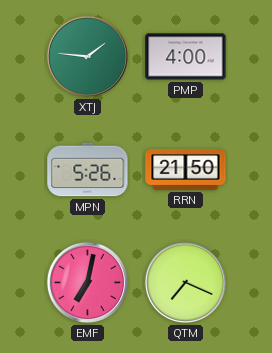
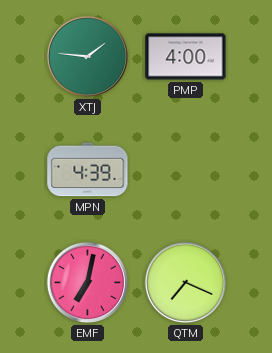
MPN: 5:26 -> 4:39
RRN: 21:50 -> none
